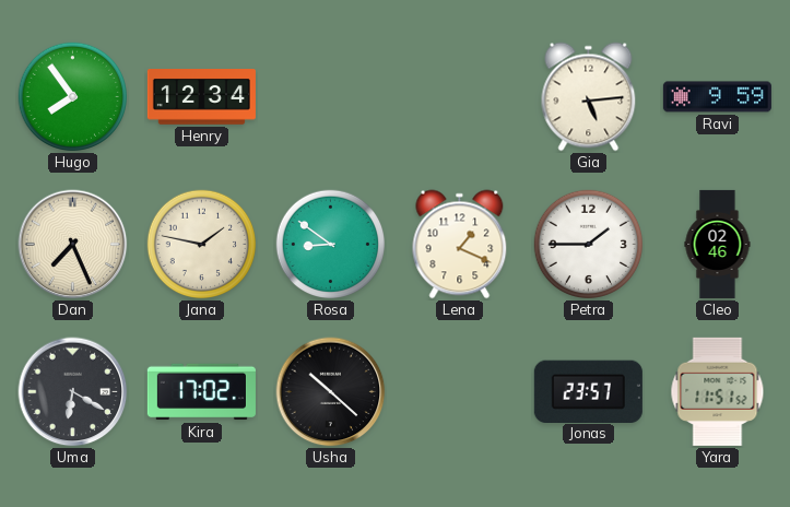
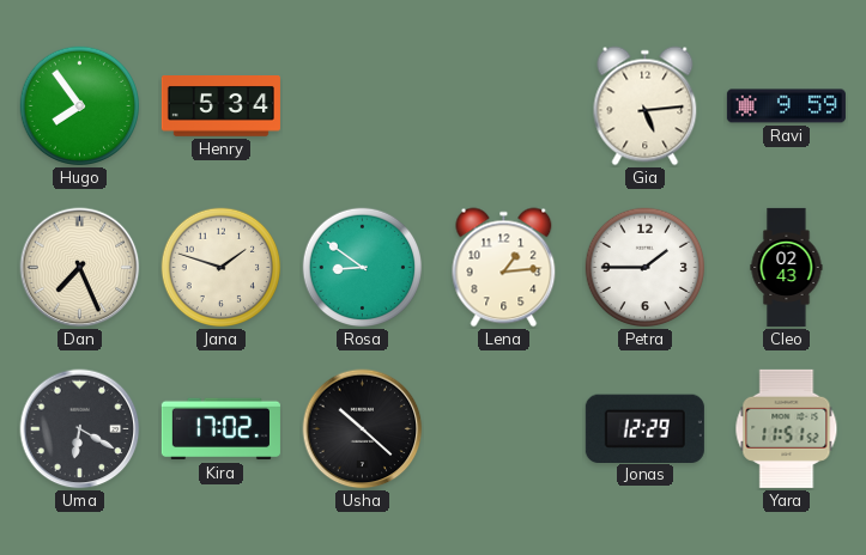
Henry: 12:34 -> 5:34
Jana: 1:47 -> 1:48
Lena: 1:19 -> 1:14
Cleo: 02:46 -> 02:43
Jonas: 23:57 -> 12:29
